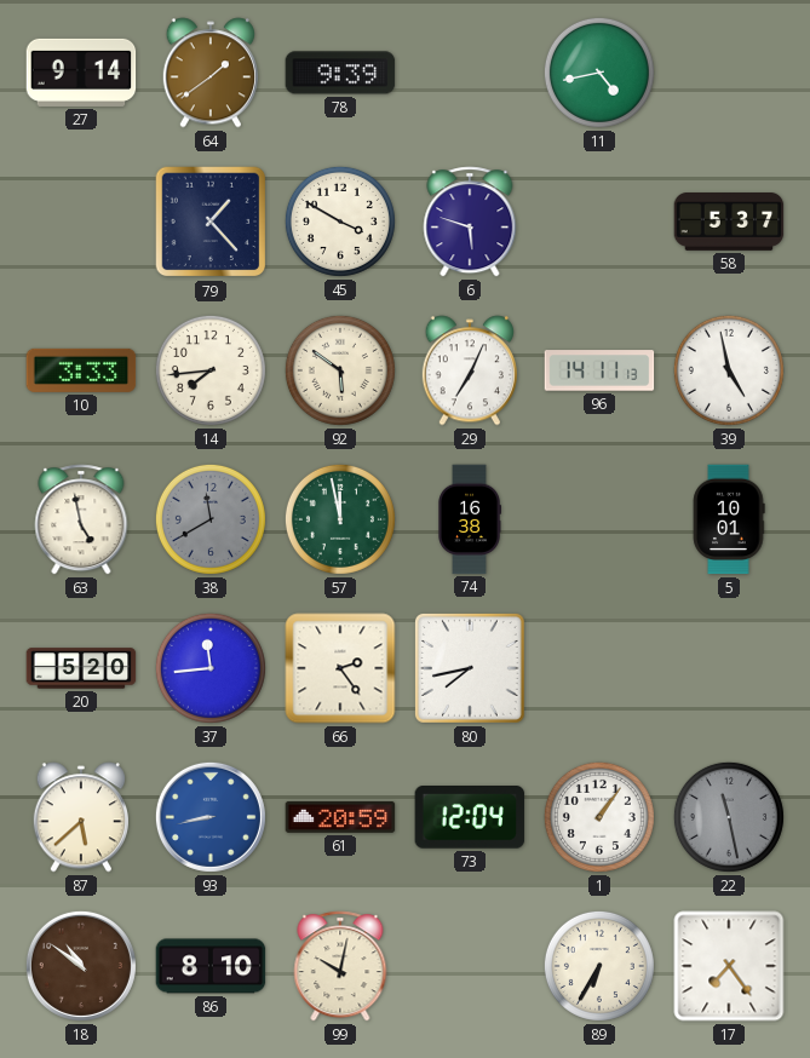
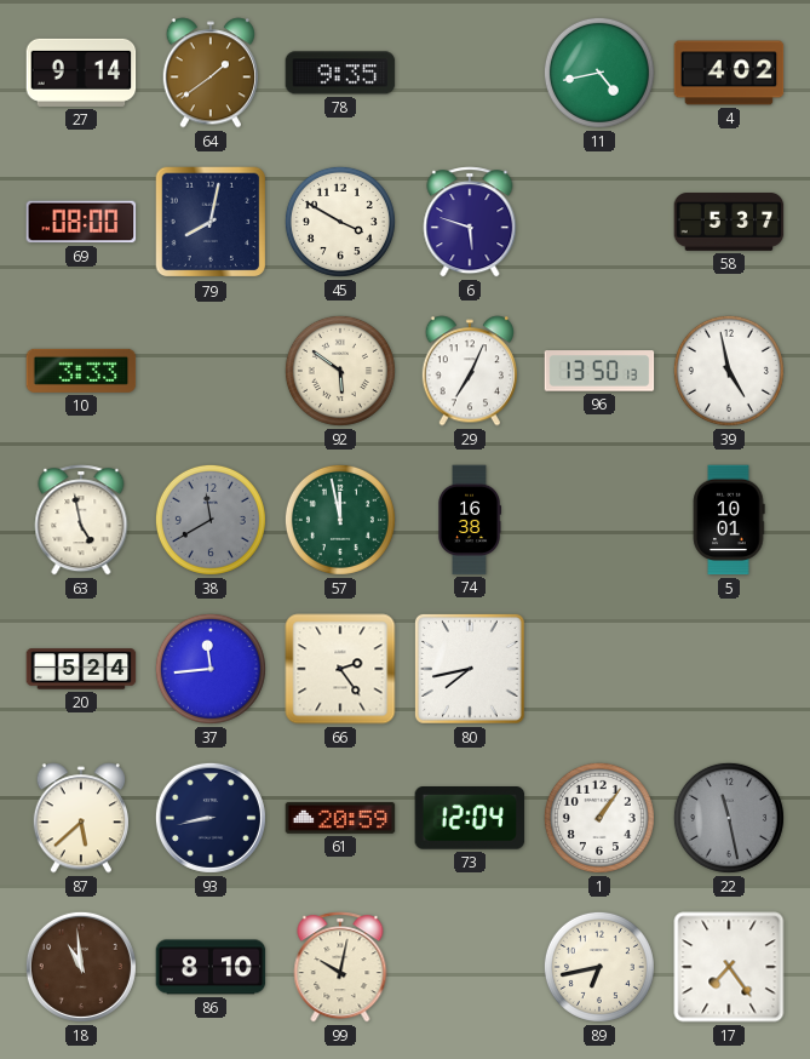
78: 9:39 -> 9:35
4: none -> 4:02
69: none -> 08:00
79: 1:23 -> 8:02
14: 7:44 -> none
96: 14:11 -> 13:50
20: 5:20 -> 5:24
93 dial: blue -> navy
18: 10:51 -> 10:59
89: 6:35 -> 6:43
